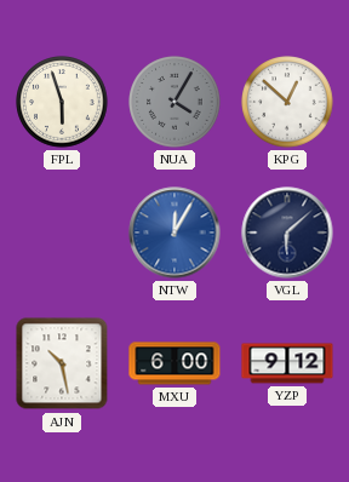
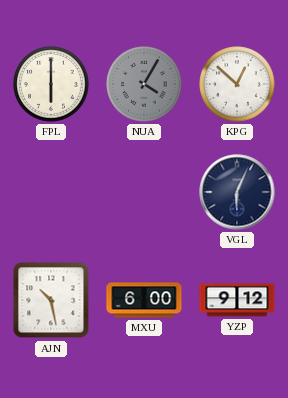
FPL: 5:57 -> 6:00
NTW: 12:05 -> none
VGL: 6:08 -> 6:04
